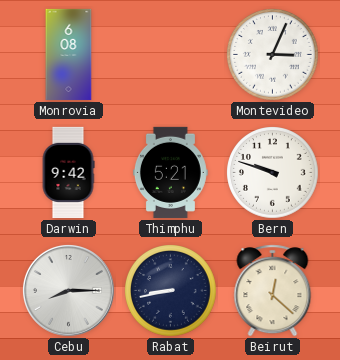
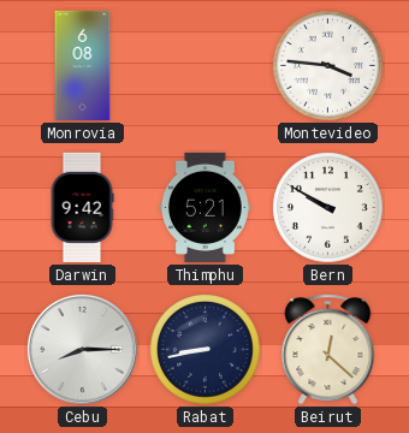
Montevideo: 3:04 -> 3:46
Bern: 9:48 -> 9:50
